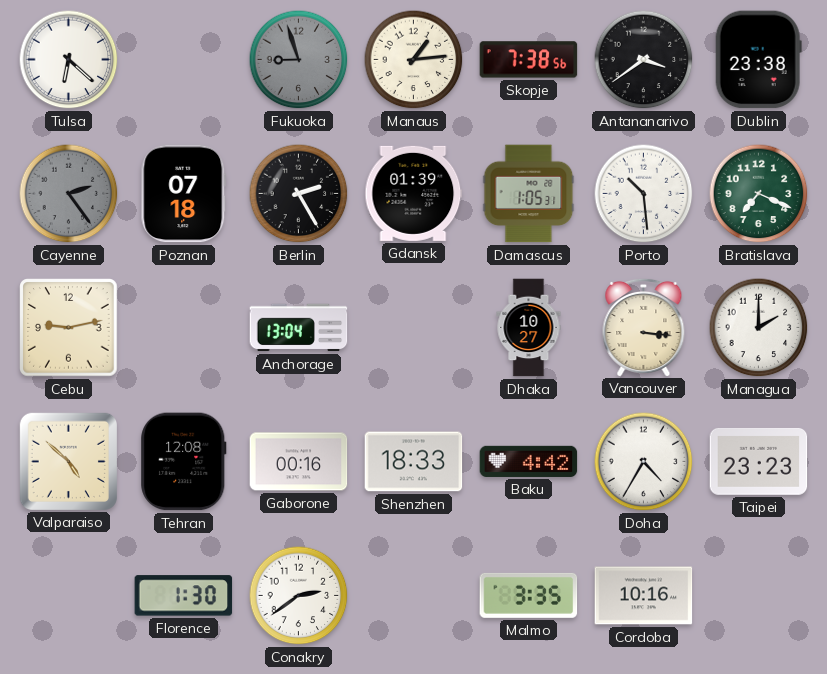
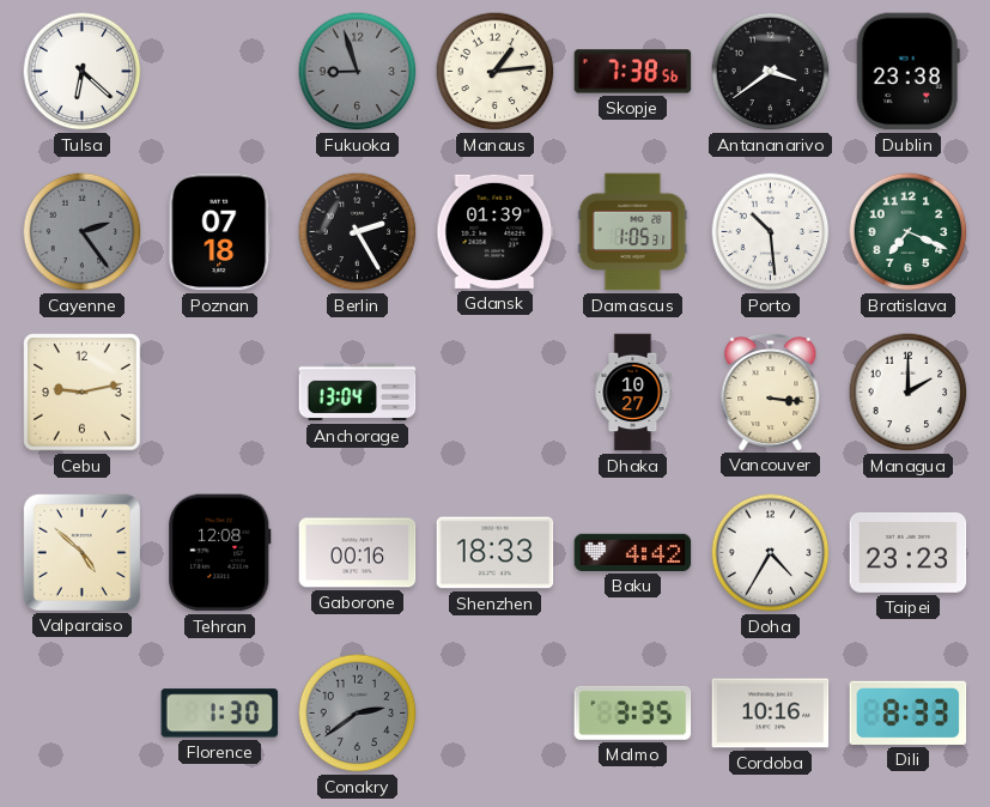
Conakry dial: white -> grey
Dili: none -> 8:33
